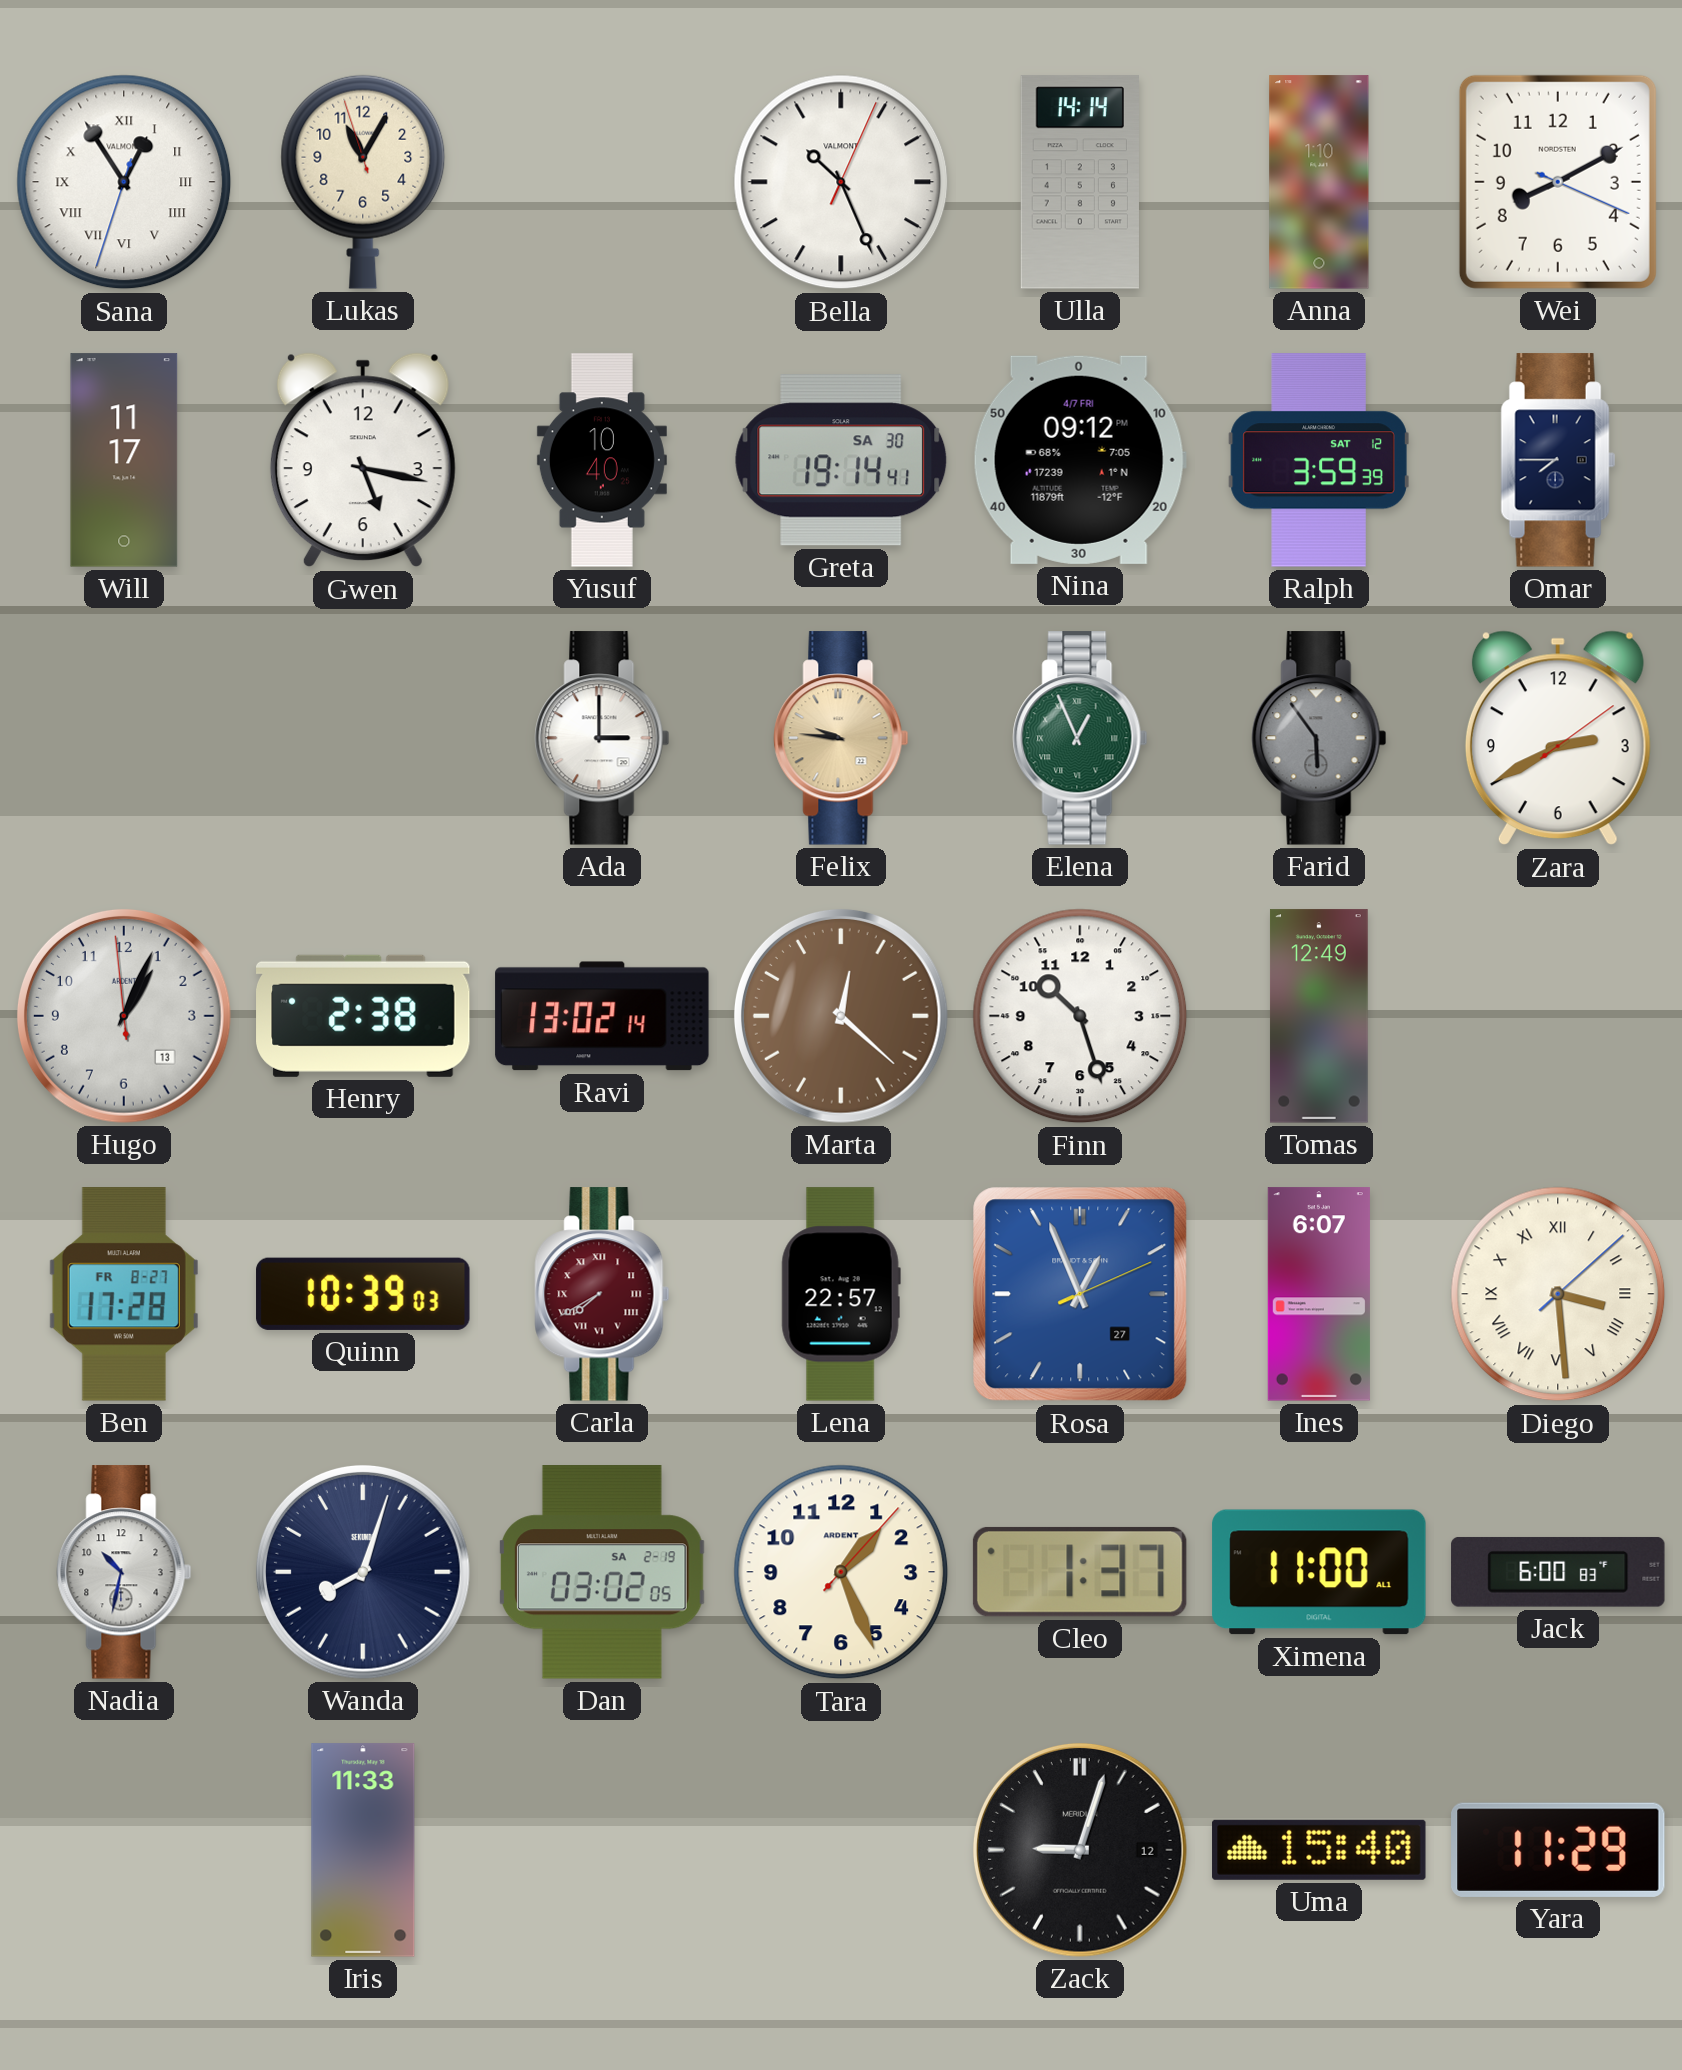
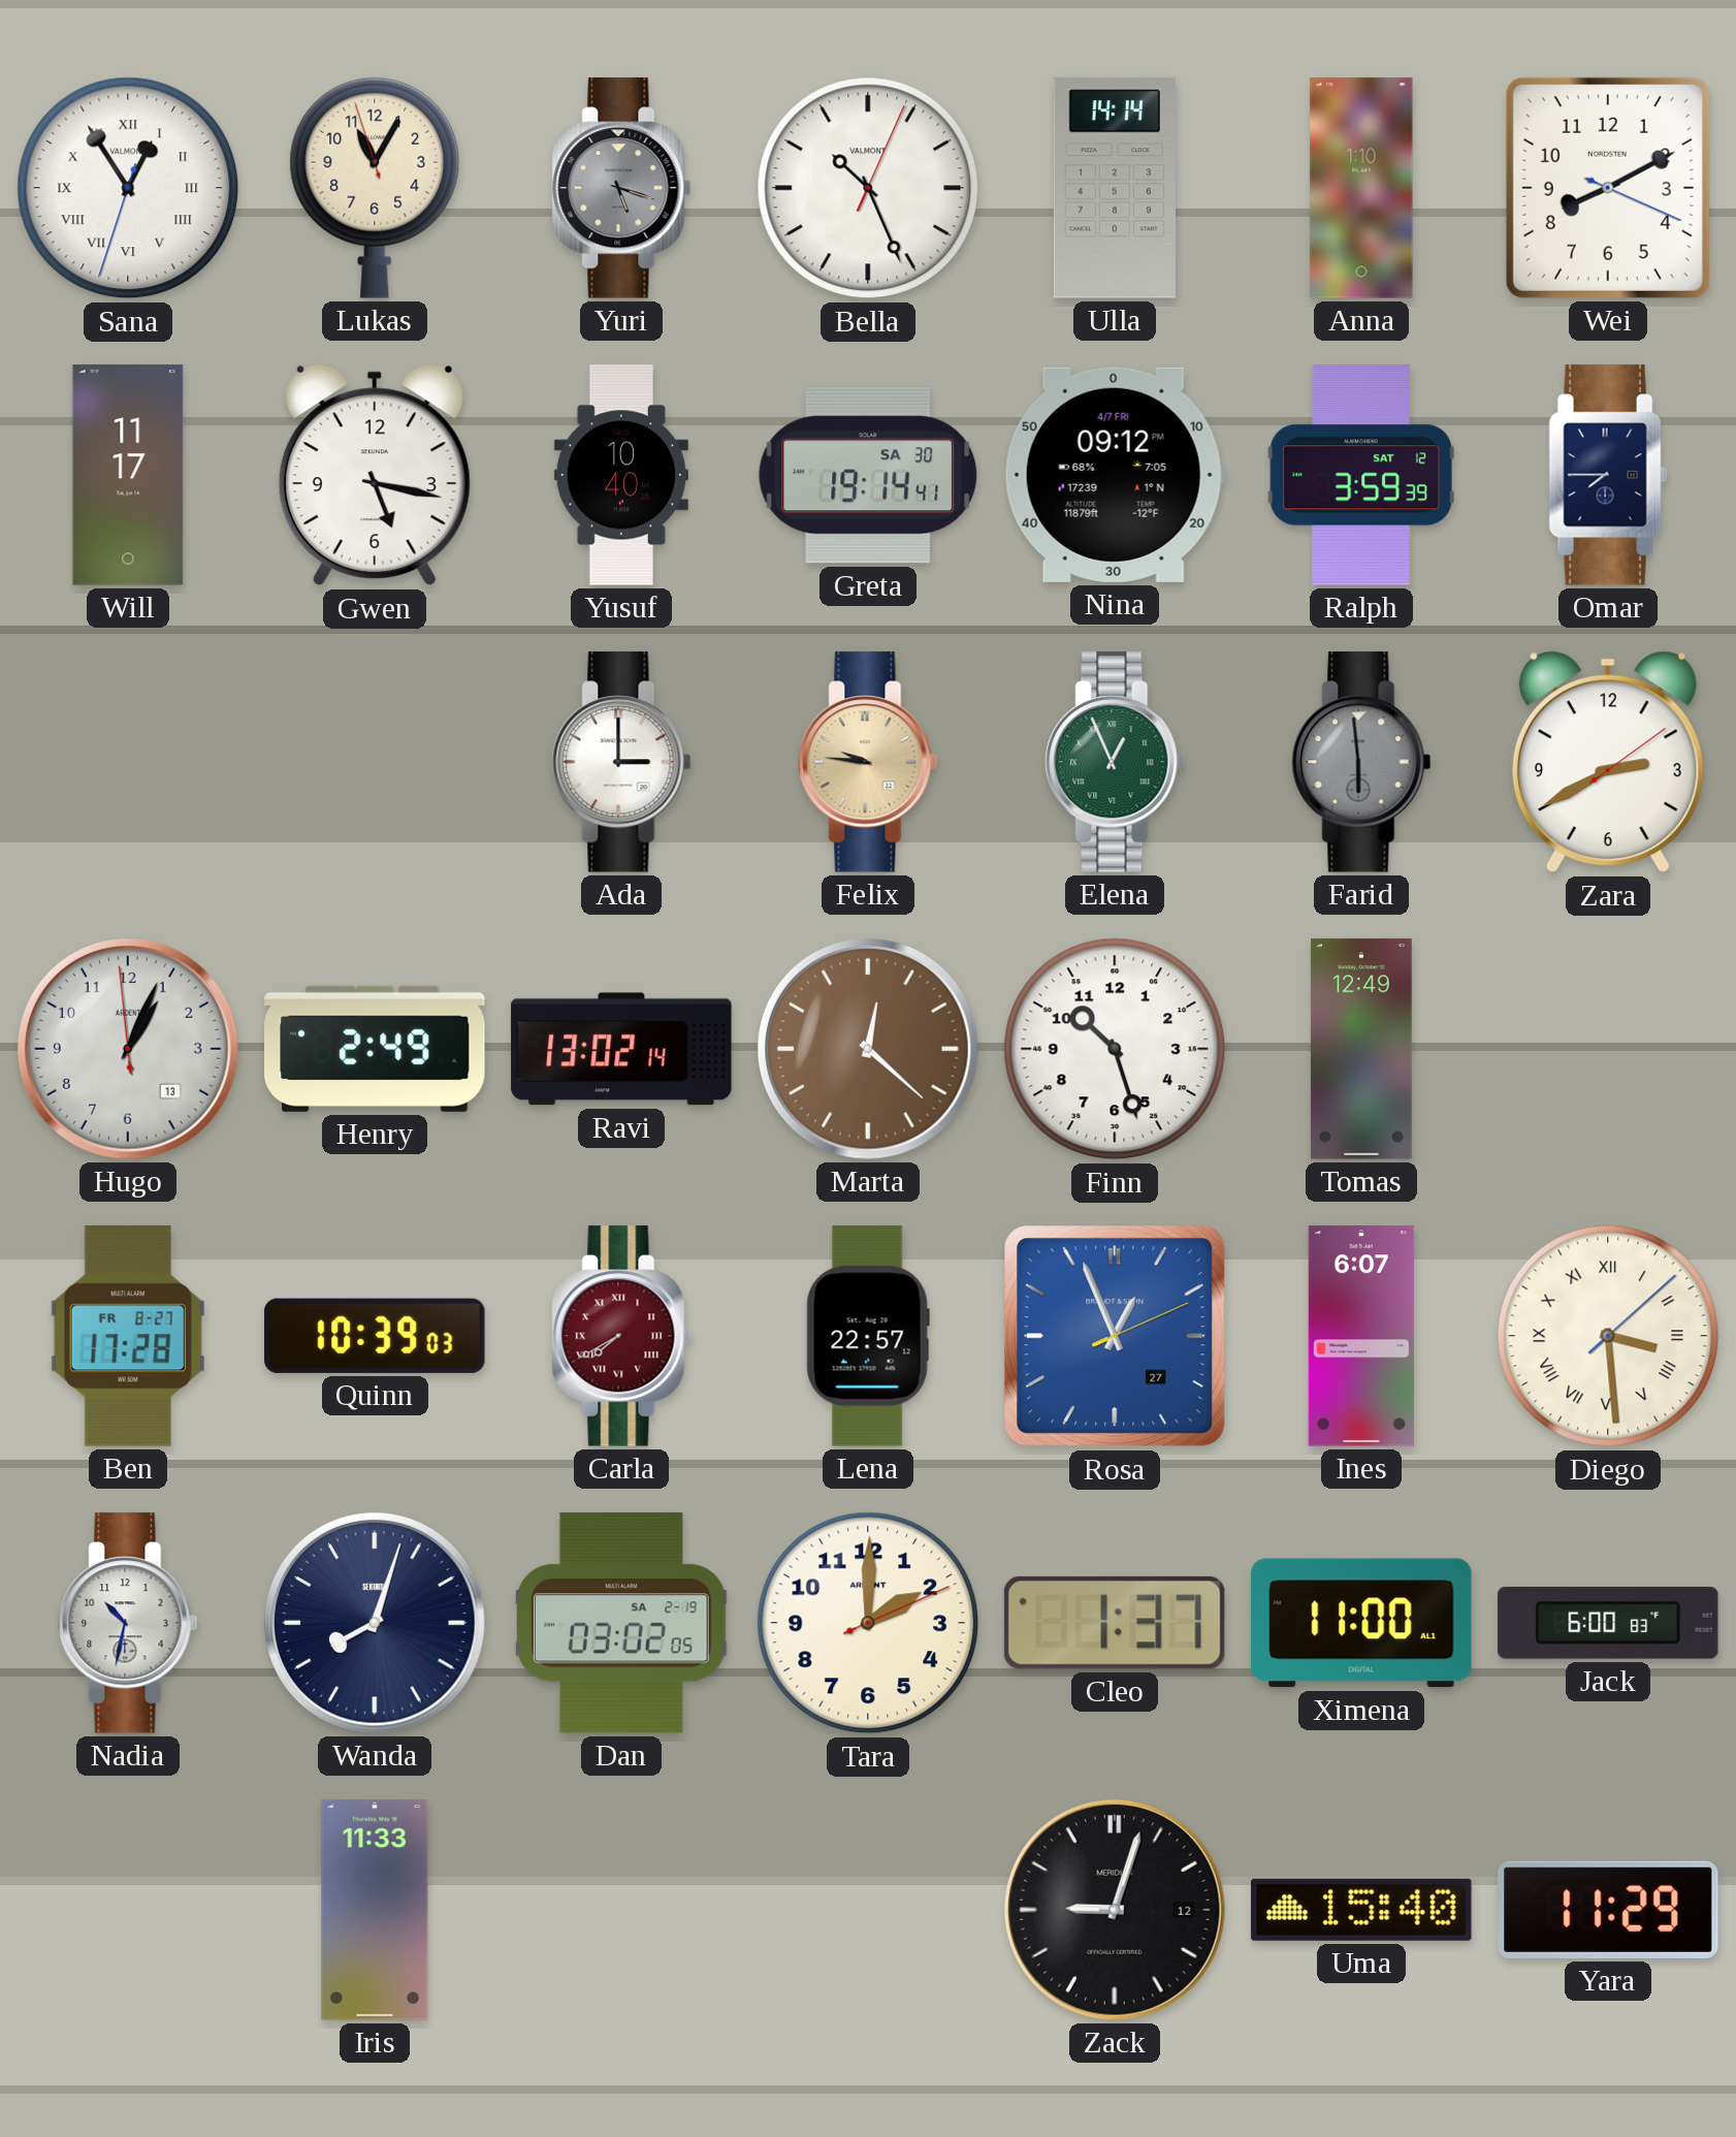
Yuri: none -> 5:18
Farid: 5:54 -> 5:59
Henry: 2:38 -> 2:49
Tara: 1:26 -> 2:00
